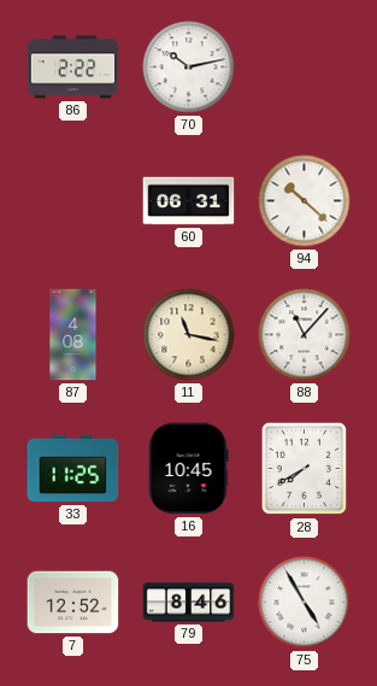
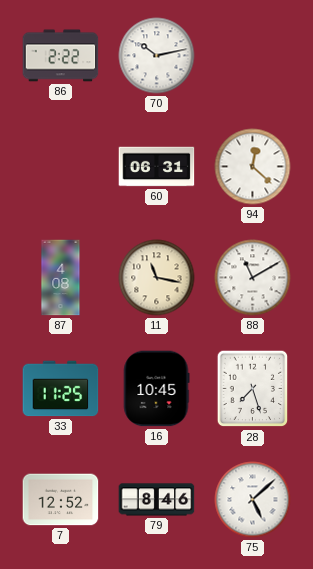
94: 10:22 -> 12:22
88: 11:07 -> 11:10
28: 7:40 -> 7:27
75: 4:55 -> 5:08
